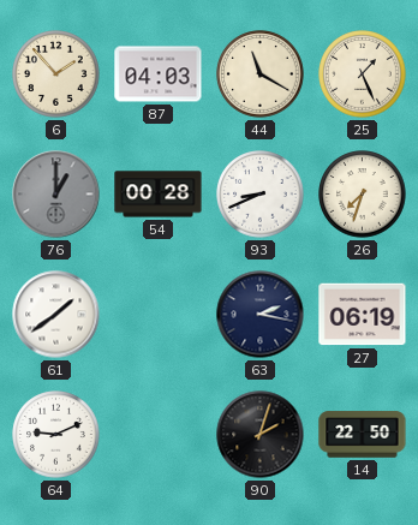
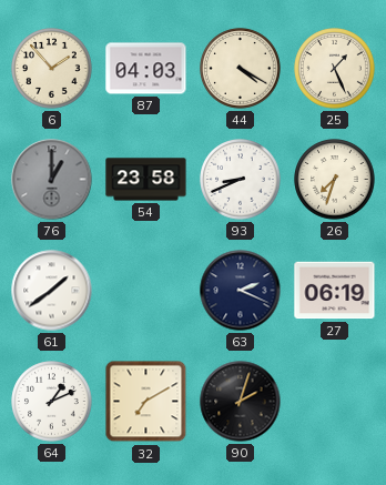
44: 11:20 -> 4:20
54: 00:28 -> 23:58
63: 2:17 -> 2:19
64: 9:11 -> 1:11
32: none -> 7:10
14: 22:50 -> none
